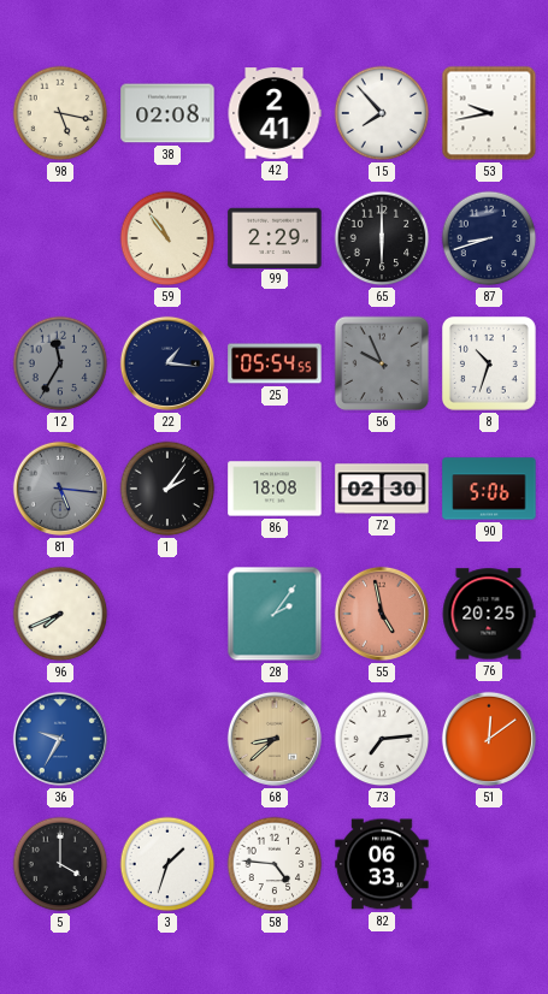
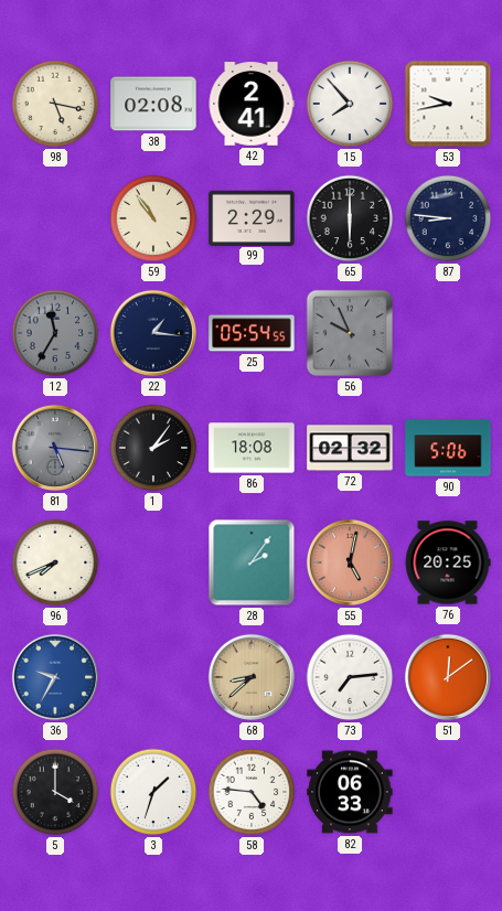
87: 8:42 -> 8:46
8: 10:33 -> none
72: 02:30 -> 02:32
55: 4:58 -> 5:02
